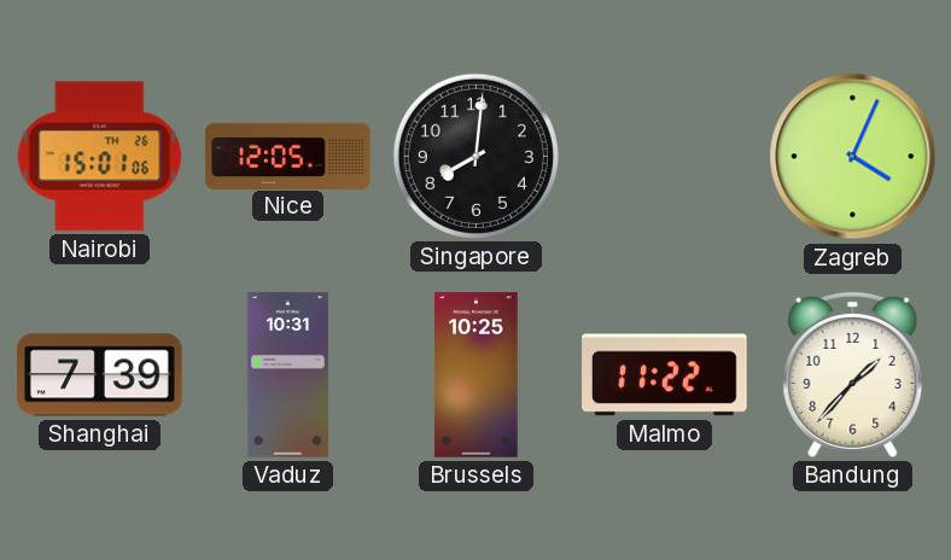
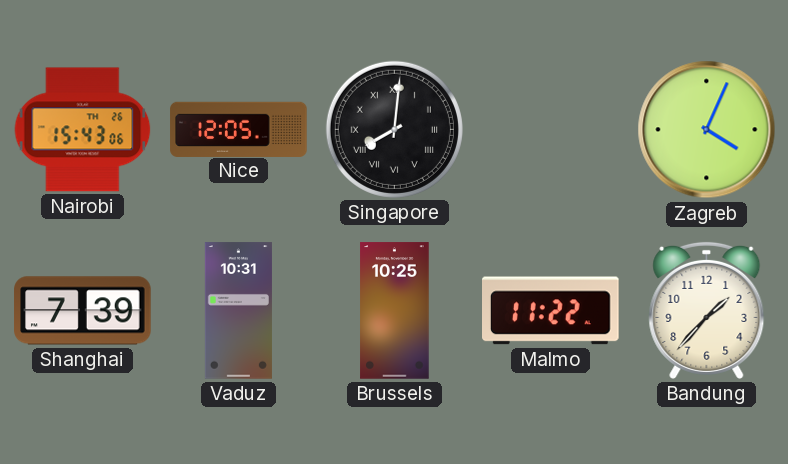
Nairobi: 15:01 -> 15:43
Singapore numerals: Arabic -> Roman
